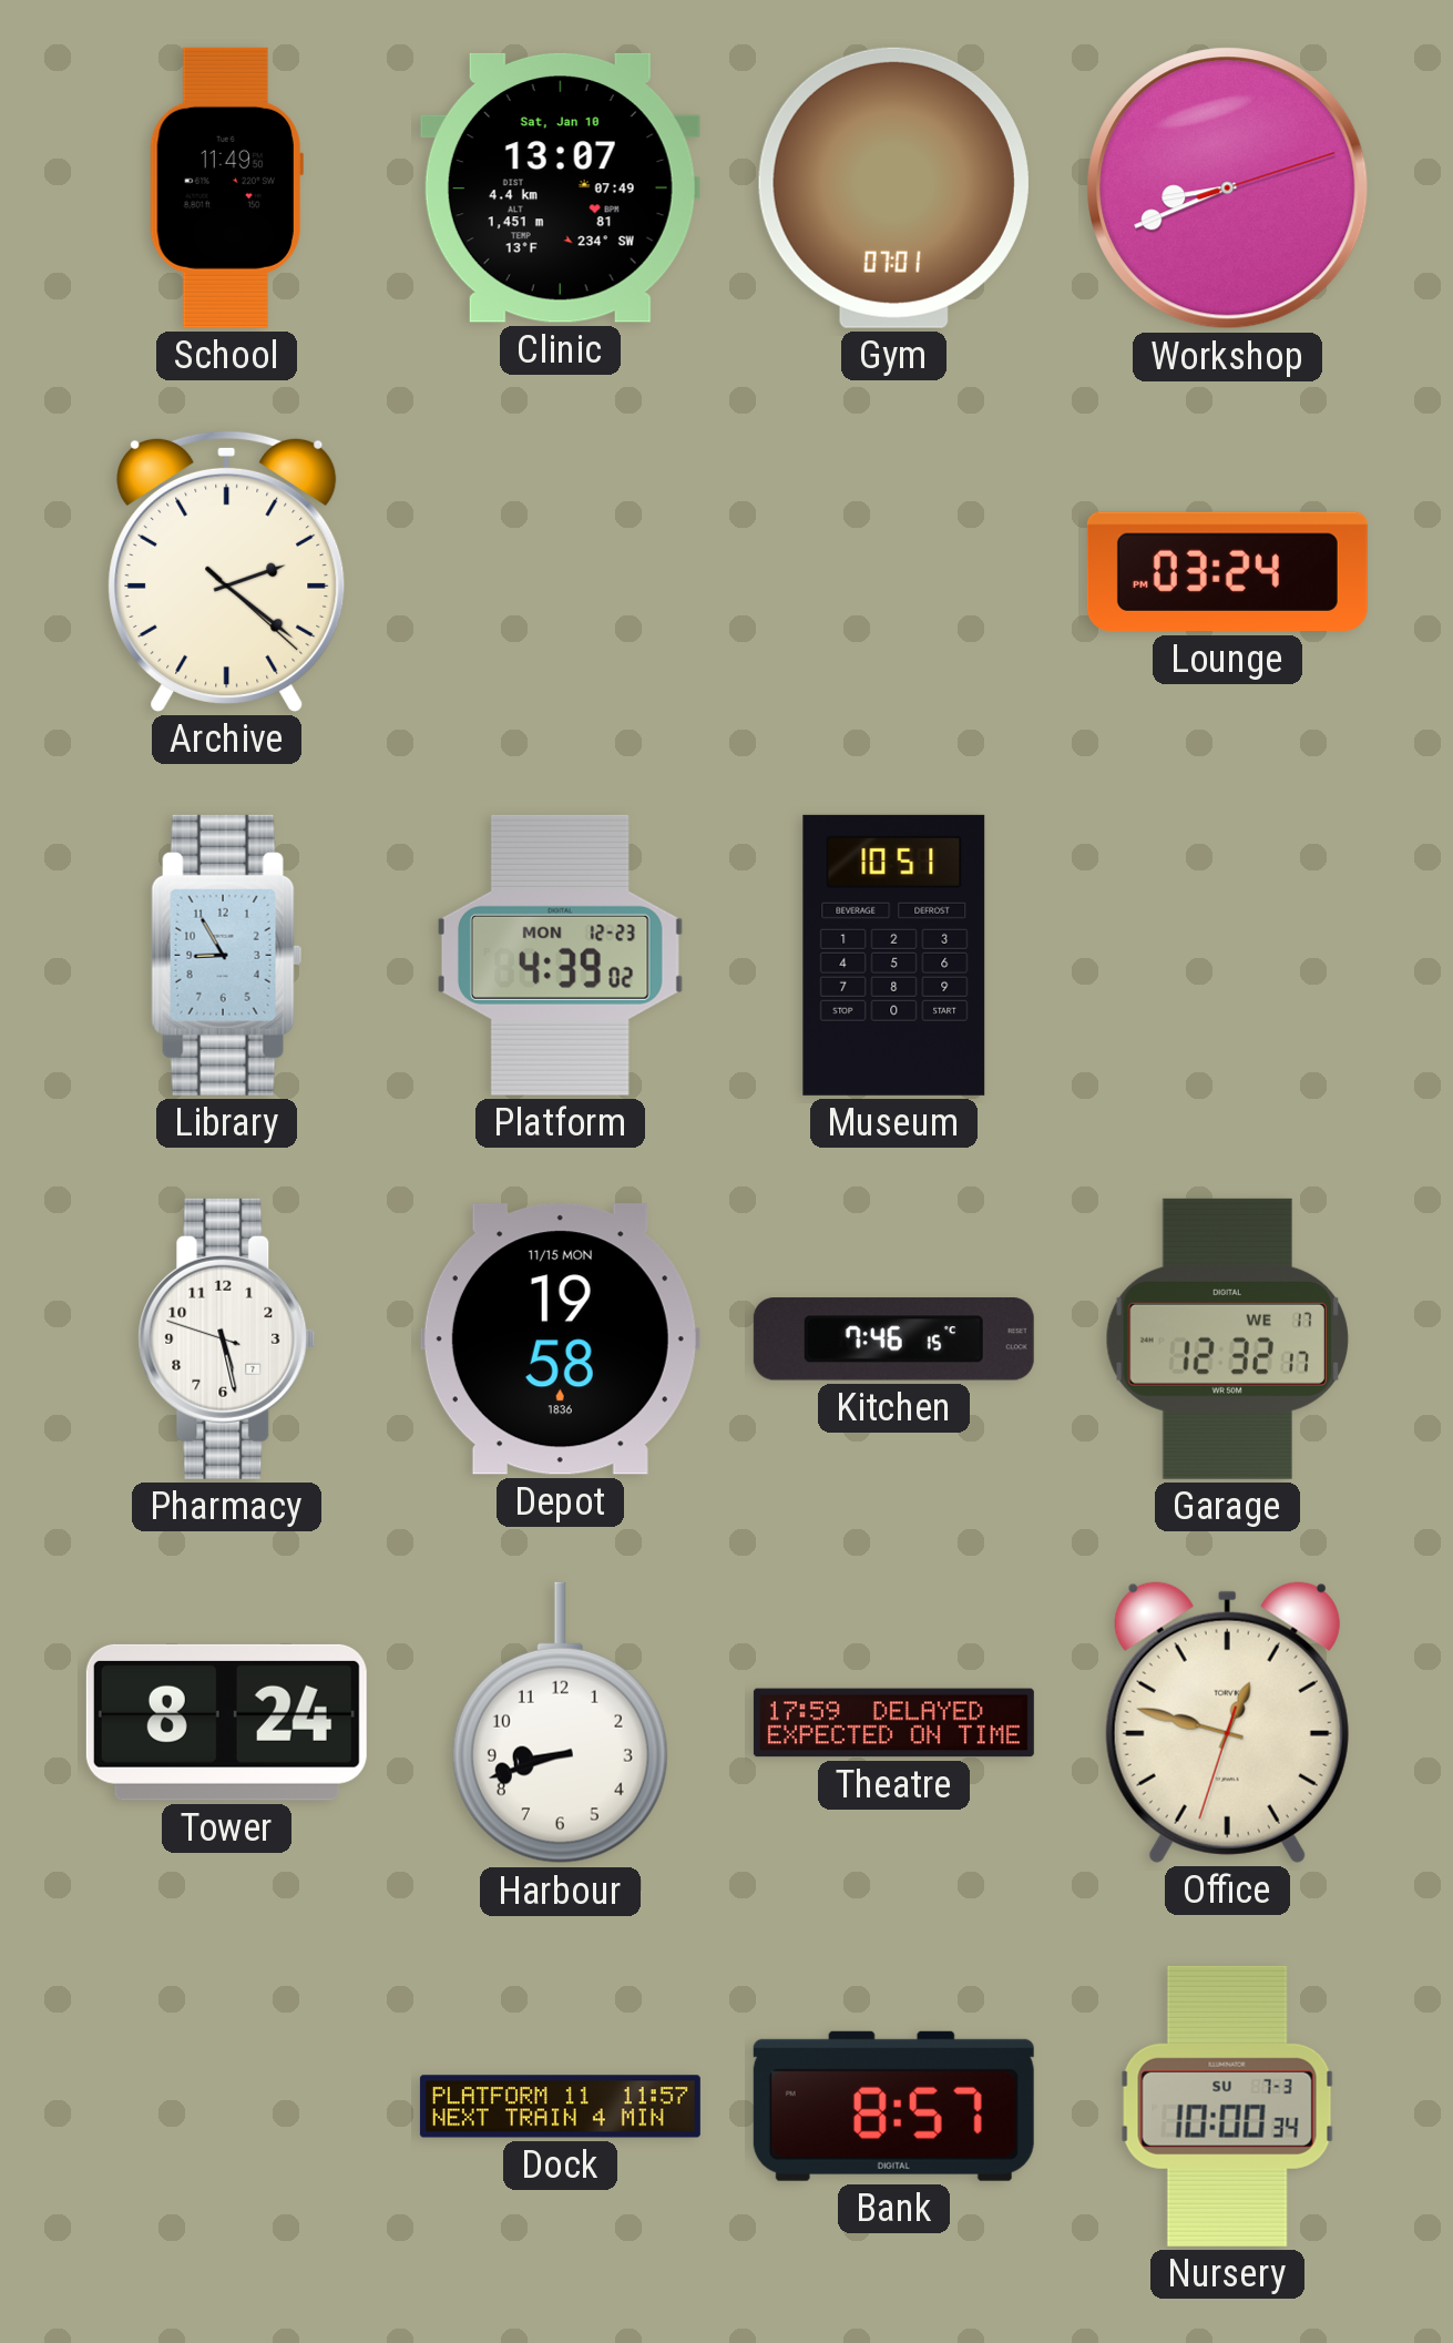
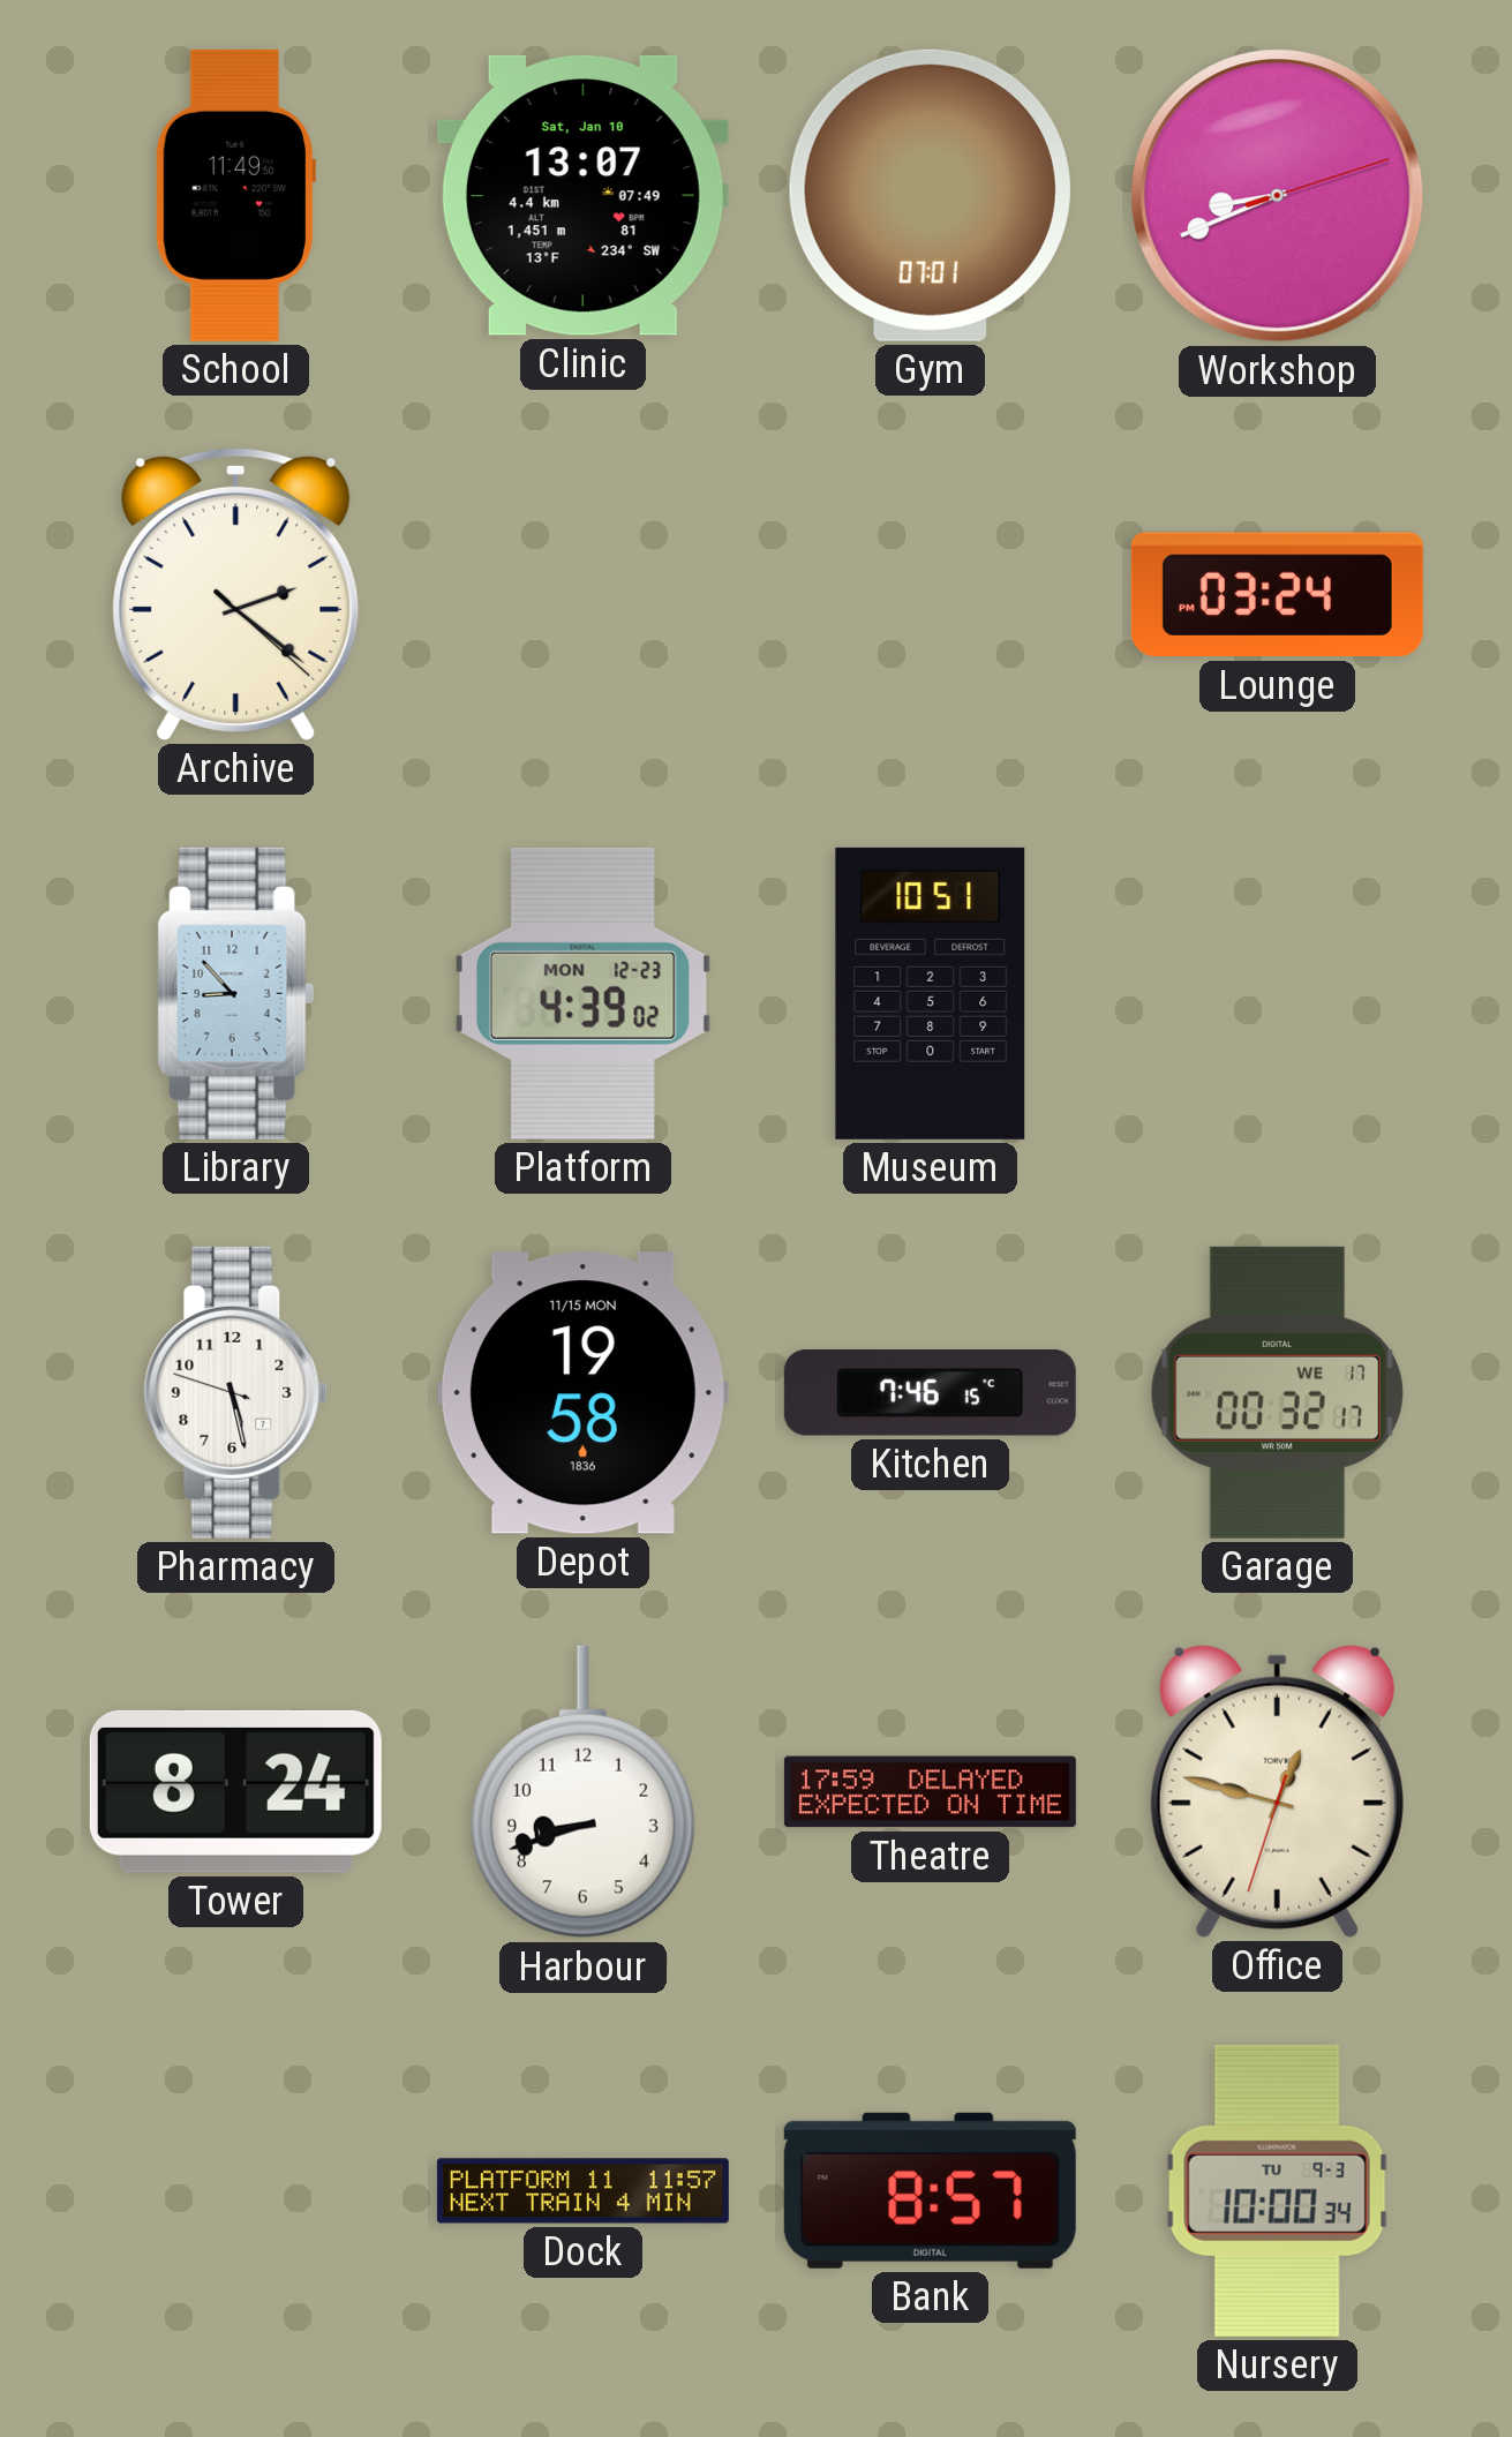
Library: 8:55 -> 8:53
Garage: 12:32 -> 00:32
Nursery date: SU 7-3 -> TU 9-3
